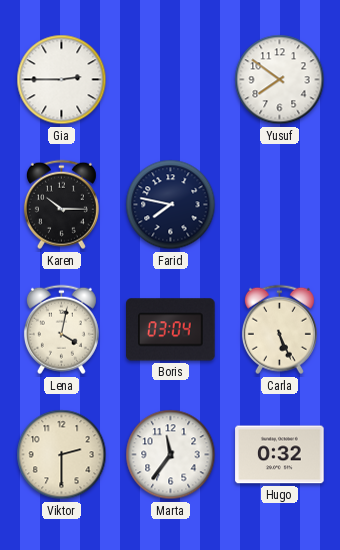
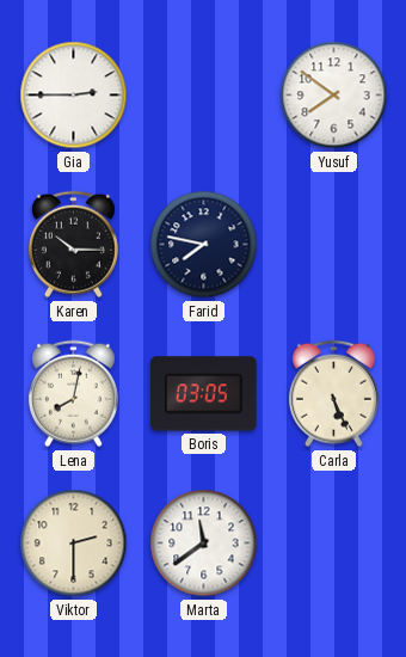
Lena: 4:02 -> 8:02
Boris: 03:04 -> 03:05
Marta: 11:36 -> 11:39
Hugo: 0:32 -> none
